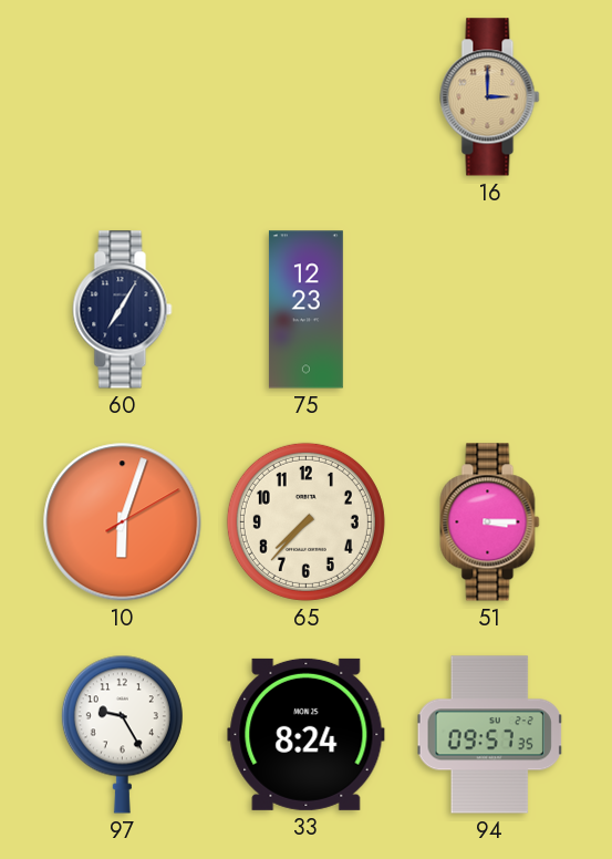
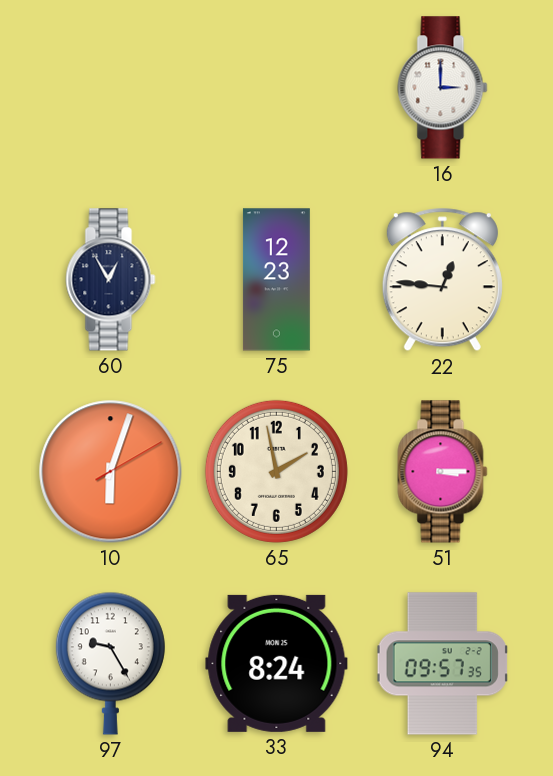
16 dial: champagne -> white
60: 7:05 -> 12:55
22: none -> 12:46
65: 7:37 -> 1:58
